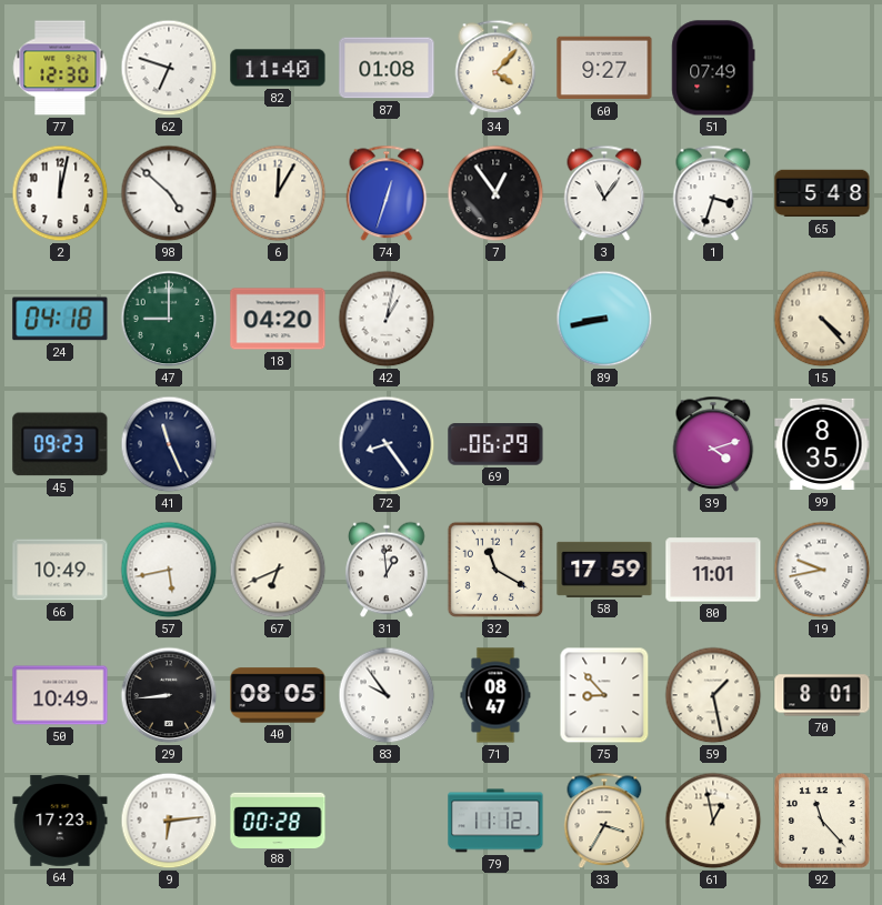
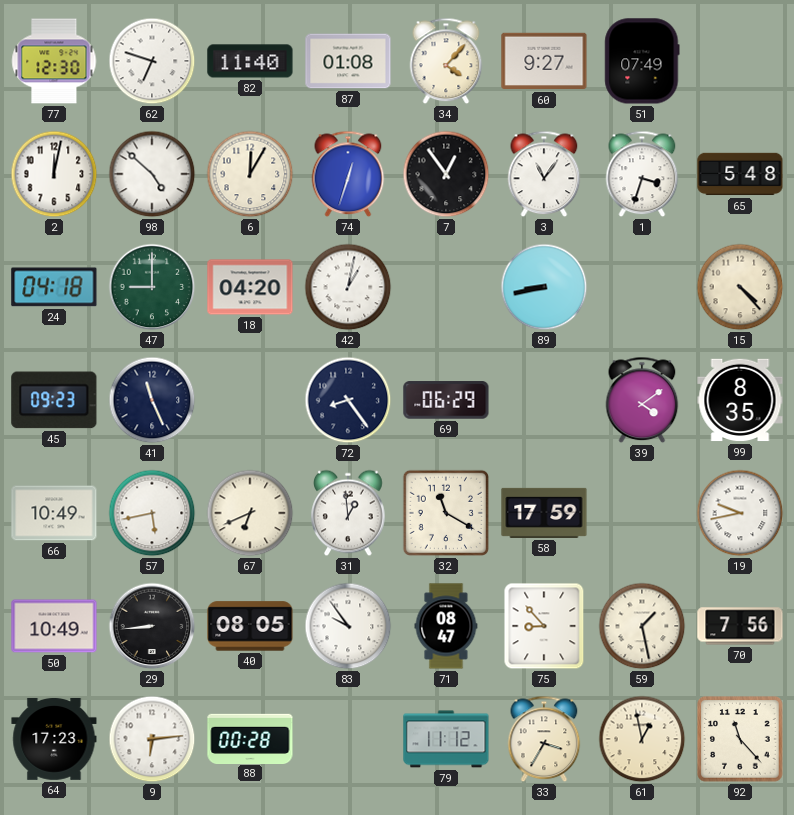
39: 4:12 -> 4:09
80: 11:01 -> none
70: 8:01 -> 7:56
